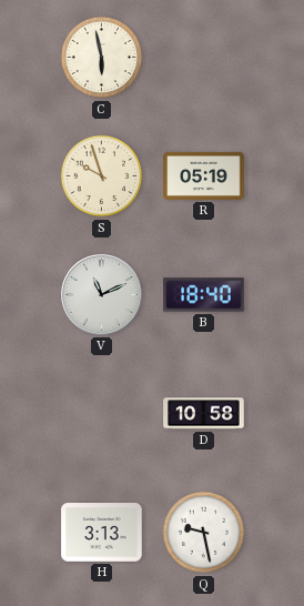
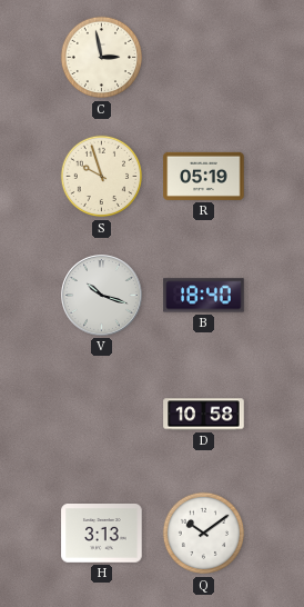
C: 5:58 -> 2:58
V: 11:11 -> 10:18
Q: 9:28 -> 10:09
